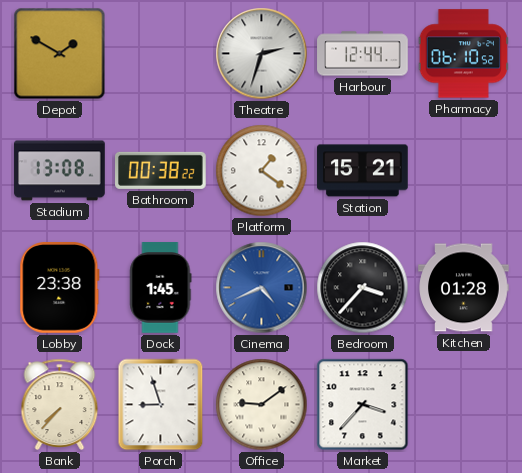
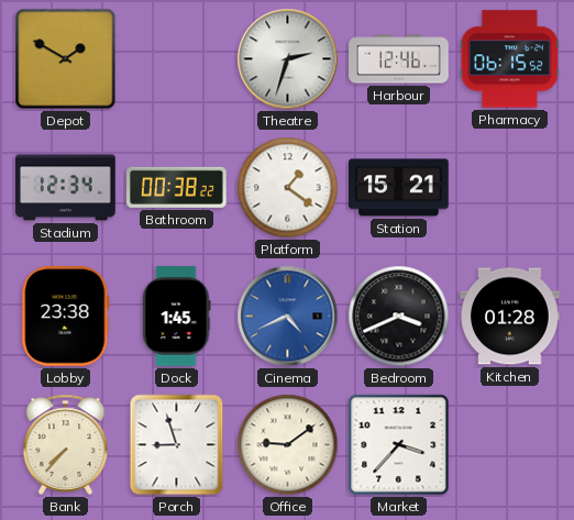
Harbour: 12:44 -> 12:46
Pharmacy: 06:10 -> 06:15
Stadium: 13:08 -> 12:34
Bedroom: 3:37 -> 3:41
